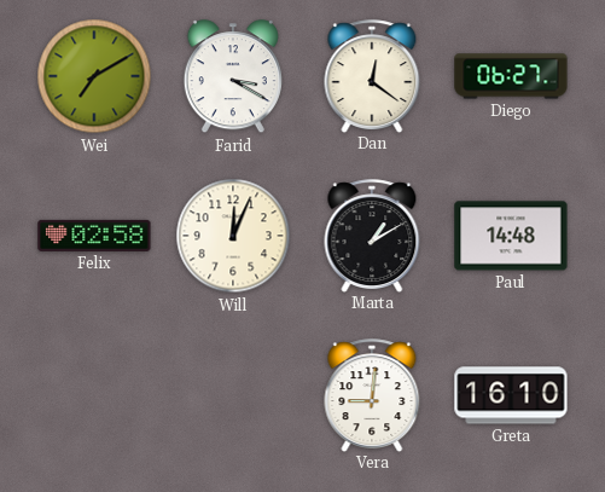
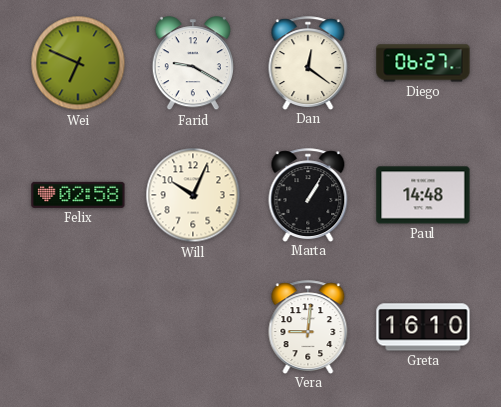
Wei: 7:10 -> 6:49
Farid: 3:20 -> 9:20
Will: 12:04 -> 10:04
Marta: 1:10 -> 1:05
